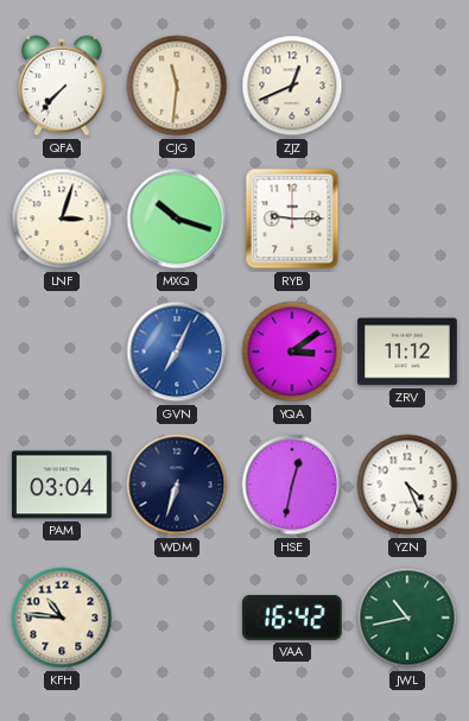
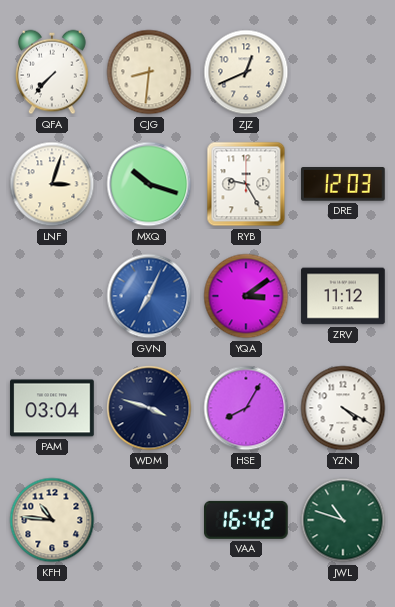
CJG: 11:31 -> 8:31
RYB: 9:15 -> 9:25
DRE: none -> 12:03
WDM: 6:33 -> 3:48
HSE: 12:32 -> 8:05
YZN: 4:26 -> 4:20
JWL: 10:43 -> 10:48
